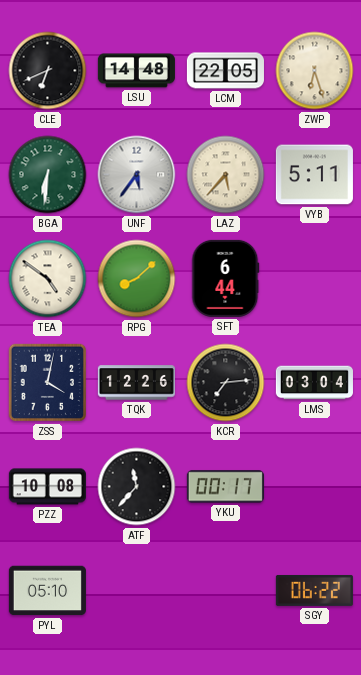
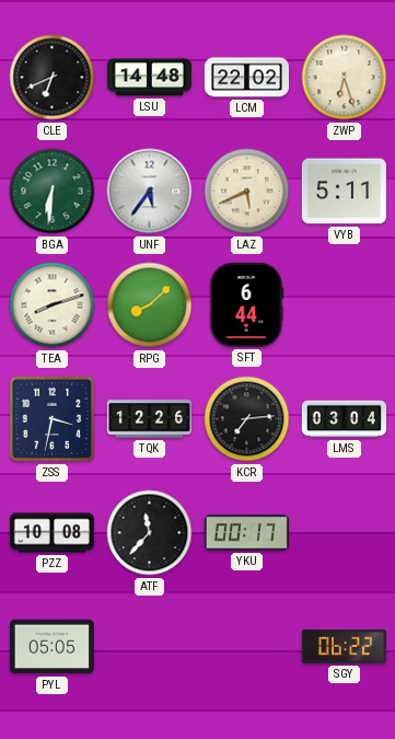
LCM: 22:05 -> 22:02
LAZ: 5:37 -> 5:41
TEA: 4:51 -> 8:12
ZSS: 4:02 -> 3:32
PYL: 05:10 -> 05:05
